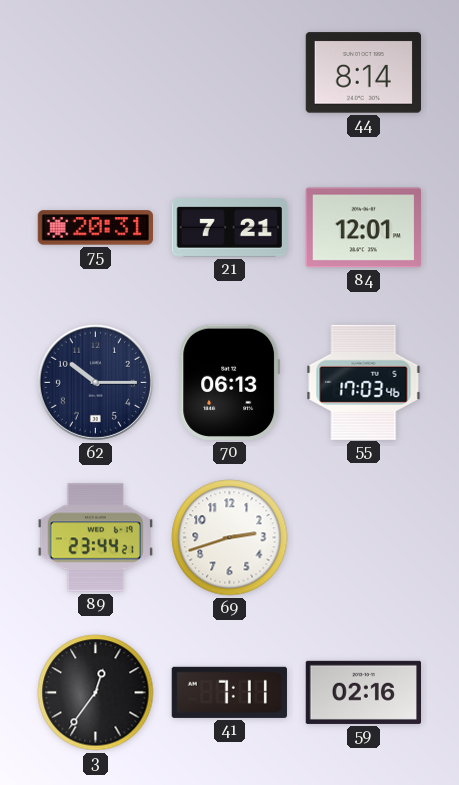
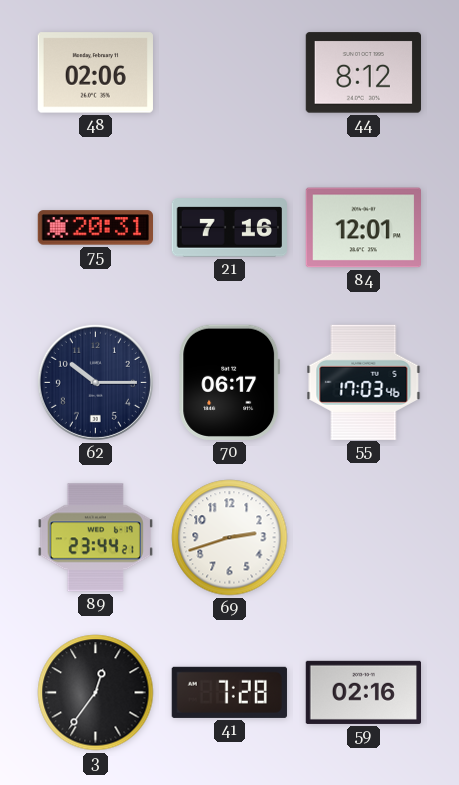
48: none -> 02:06
44: 8:14 -> 8:12
21: 7:21 -> 7:16
70: 06:13 -> 06:17
41: 7:11 -> 7:28
